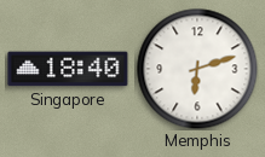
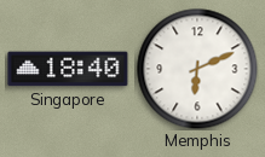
Memphis: 6:12 -> 6:11
